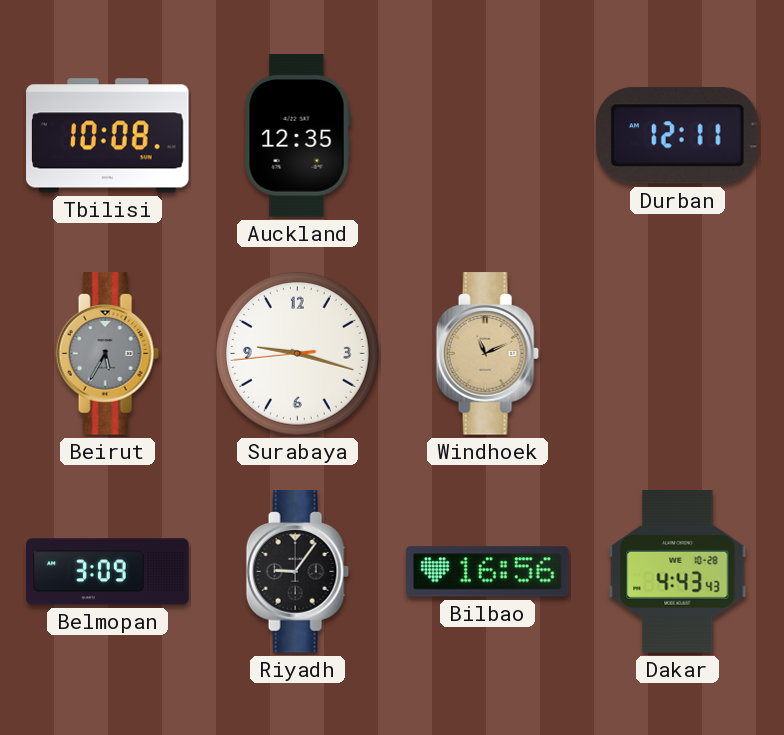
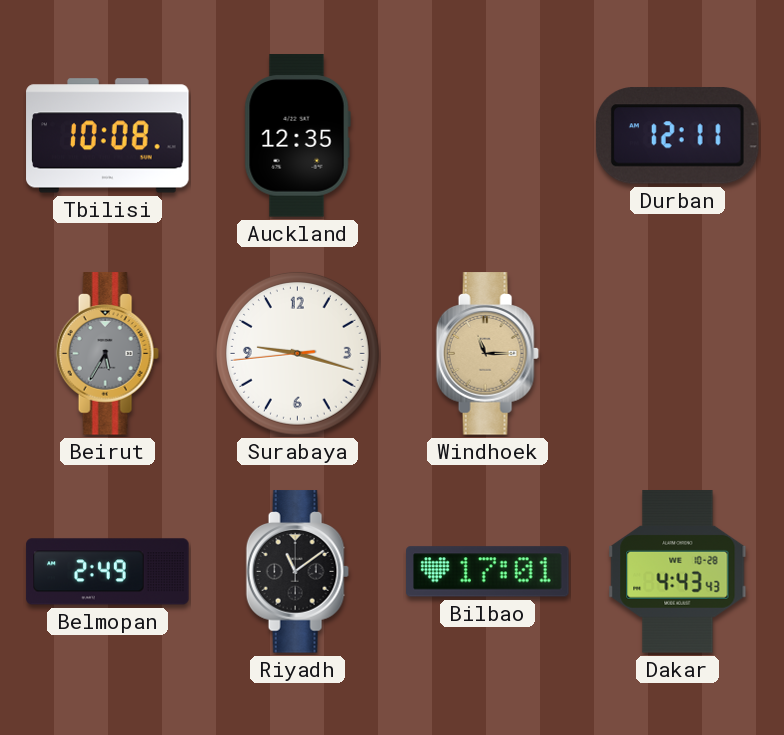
Windhoek: 11:11 -> 11:15
Belmopan: 3:09 -> 2:49
Riyadh: 9:06 -> 11:09
Bilbao: 16:56 -> 17:01
